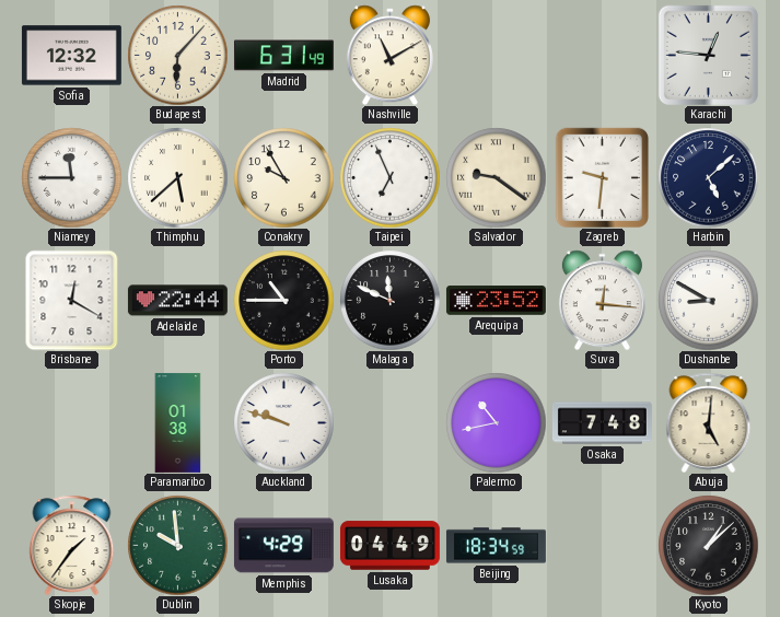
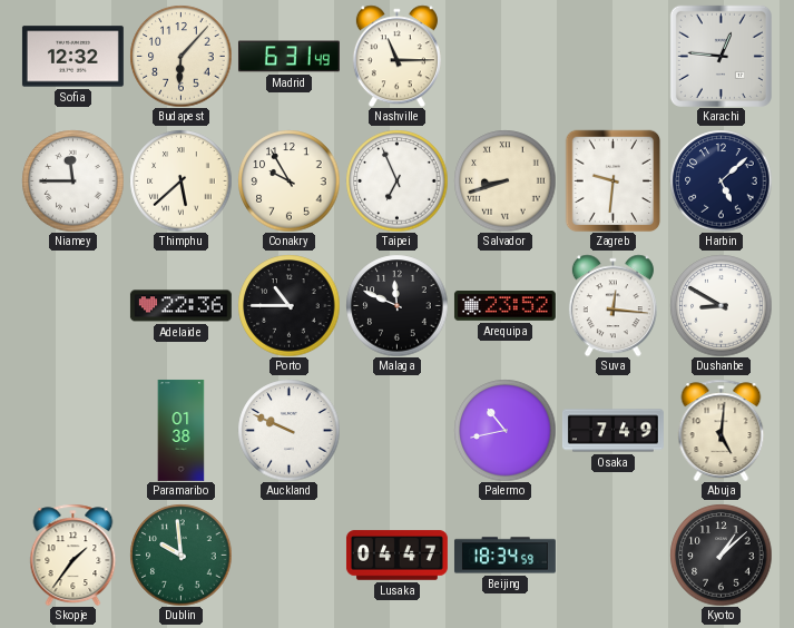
Nashville: 11:10 -> 11:15
Salvador: 9:21 -> 8:42
Brisbane: 12:20 -> none
Adelaide: 22:44 -> 22:36
Auckland: 9:48 -> 9:49
Osaka: 7:48 -> 7:49
Memphis: 4:29 -> none
Lusaka: 04:49 -> 04:47
